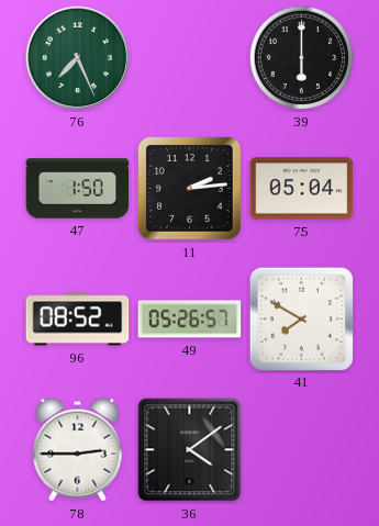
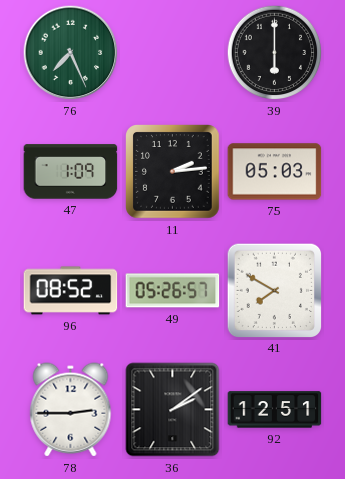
47: 1:50 -> 1:09
75: 05:04 -> 05:03
36: 4:09 -> 2:09
92: none -> 12:51
